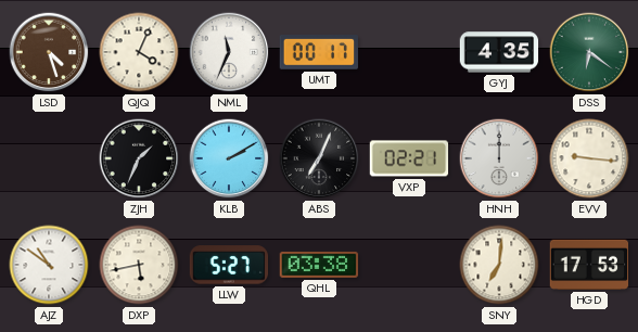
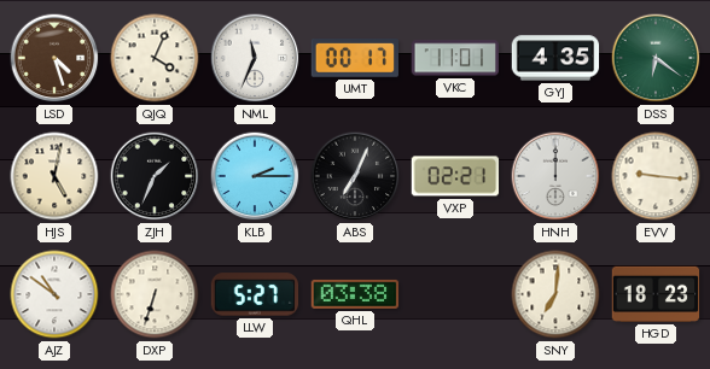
VKC: none -> 11:01
HJS: none -> 5:02
KLB: 2:10 -> 2:15
DXP: 5:43 -> 6:33
HGD: 17:53 -> 18:23
